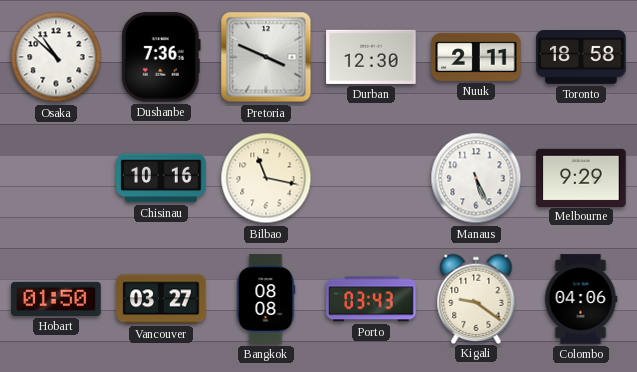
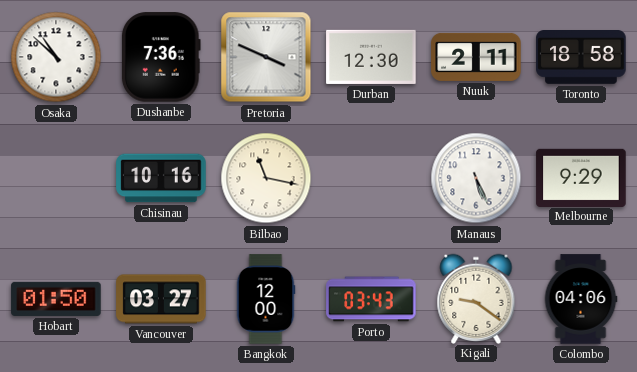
Bangkok: 08:08 -> 12:00
